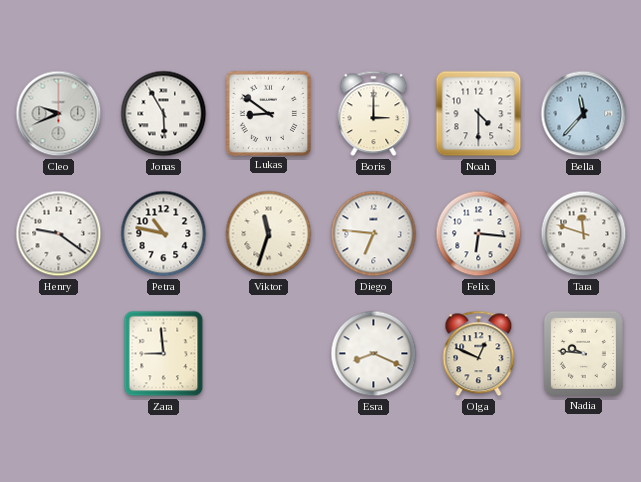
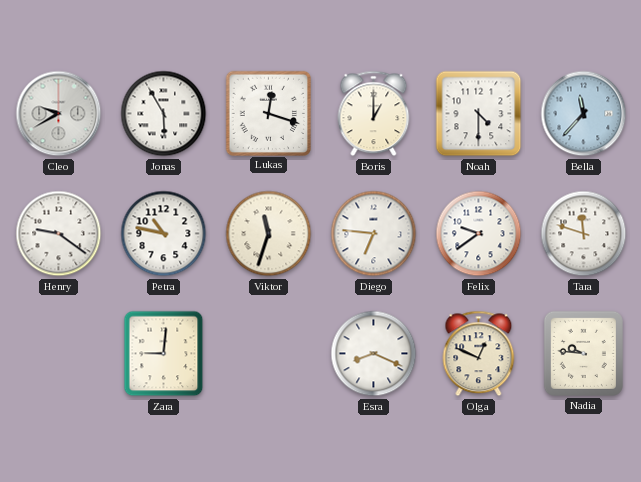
Cleo: 9:41 -> 9:40
Lukas: 8:51 -> 12:18
Boris: 3:00 -> 1:00
Felix: 6:16 -> 9:39
Zara: 8:59 -> 9:01
